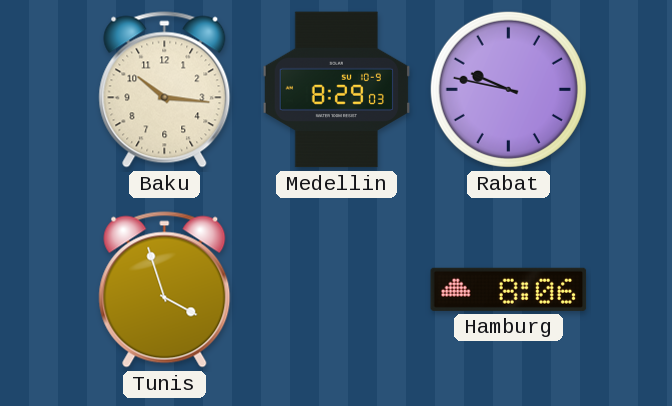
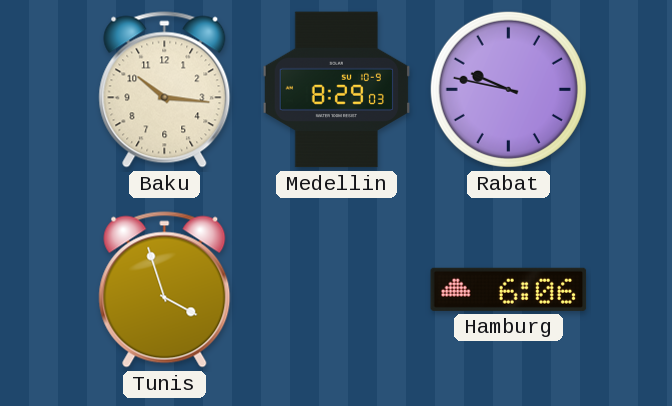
Hamburg: 8:06 -> 6:06
